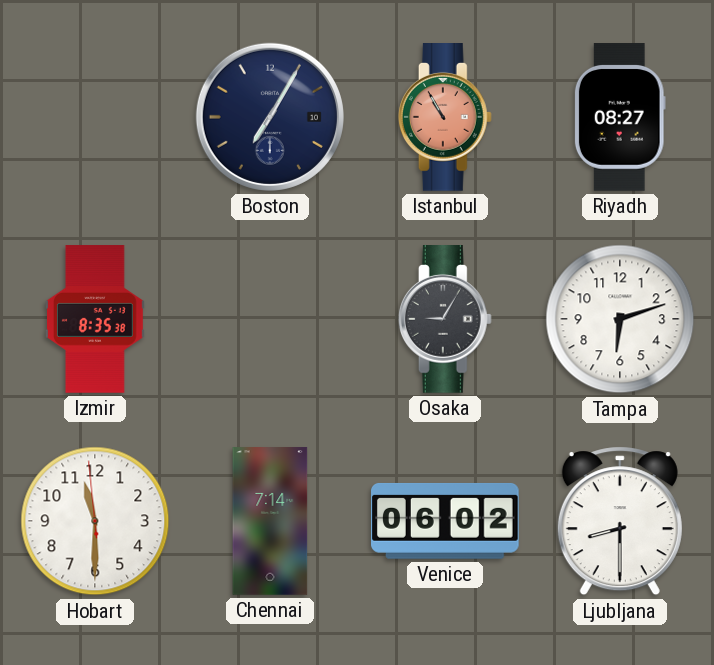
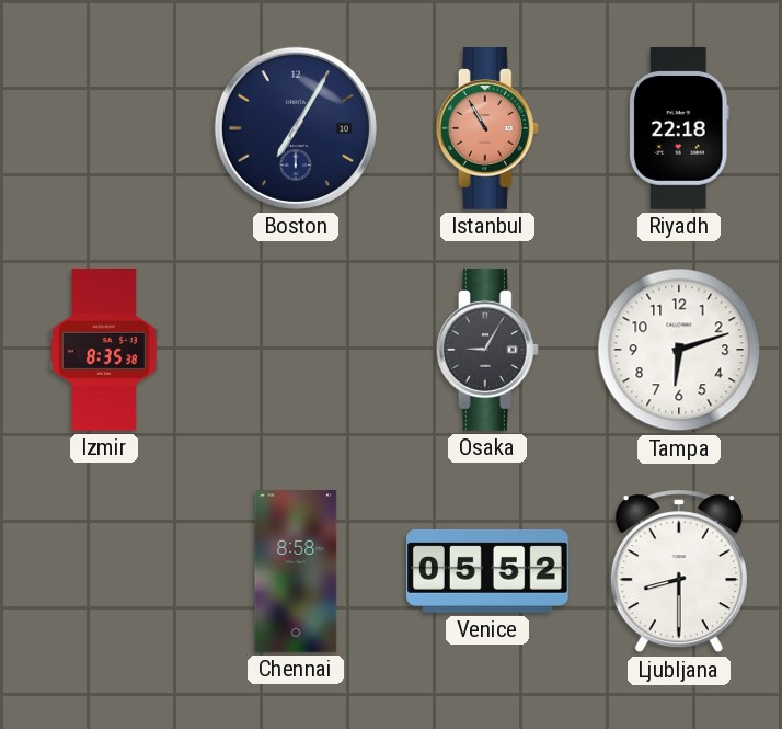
Riyadh: 08:27 -> 22:18
Hobart: 11:29 -> none
Chennai: 7:14 -> 8:58
Venice: 06:02 -> 05:52
